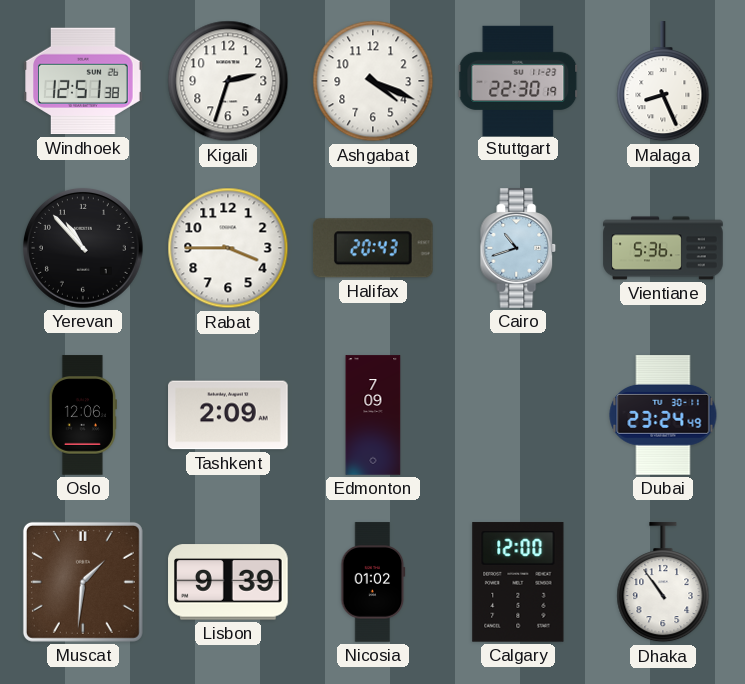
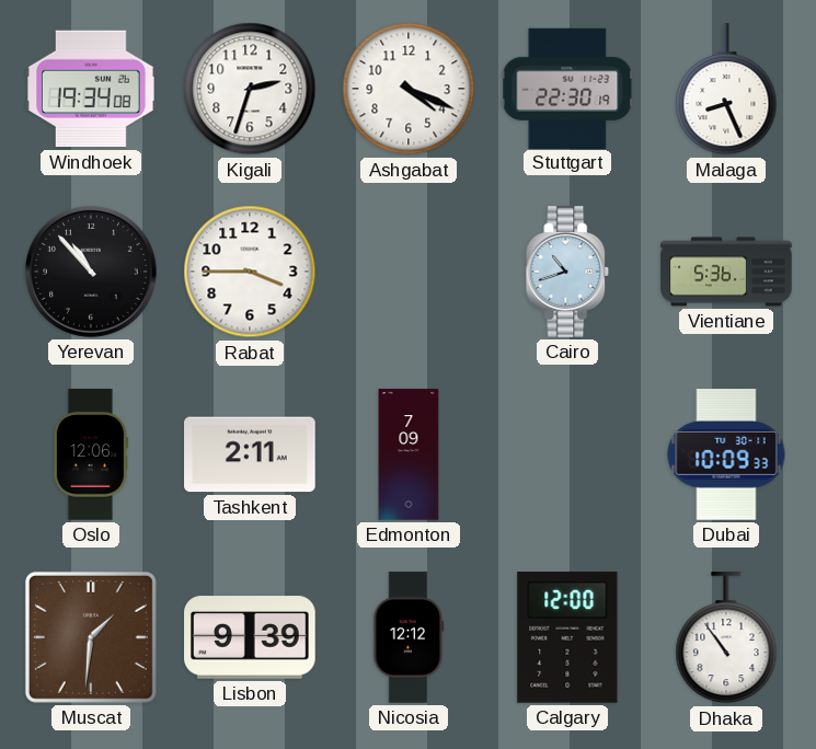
Windhoek: 12:51 -> 19:34
Halifax: 20:43 -> none
Tashkent: 2:09 -> 2:11
Dubai: 23:24 -> 10:09
Nicosia: 01:02 -> 12:12
